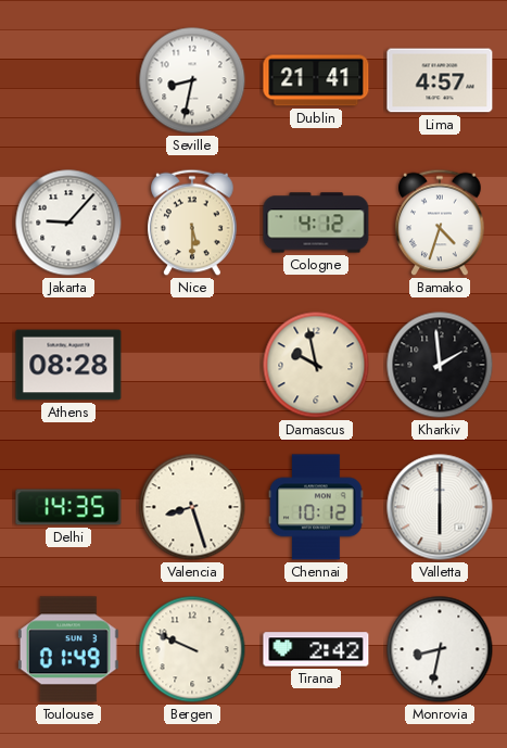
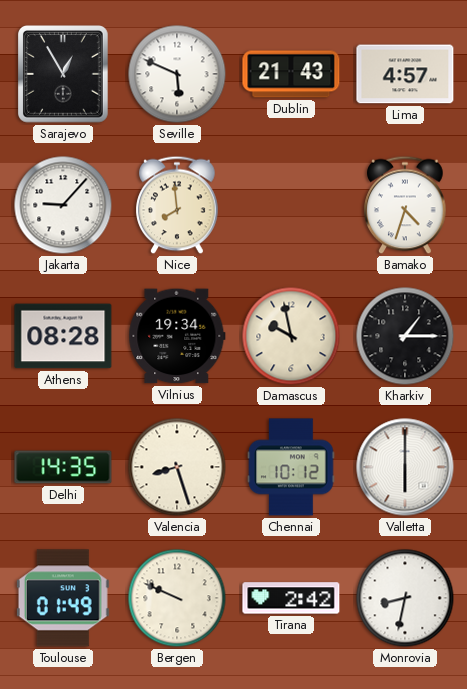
Sarajevo: none -> 12:55
Seville: 8:32 -> 5:49
Dublin: 21:41 -> 21:43
Nice: 5:30 -> 7:59
Cologne: 4:12 -> none
Vilnius: none -> 19:34
Kharkiv: 1:59 -> 1:15
